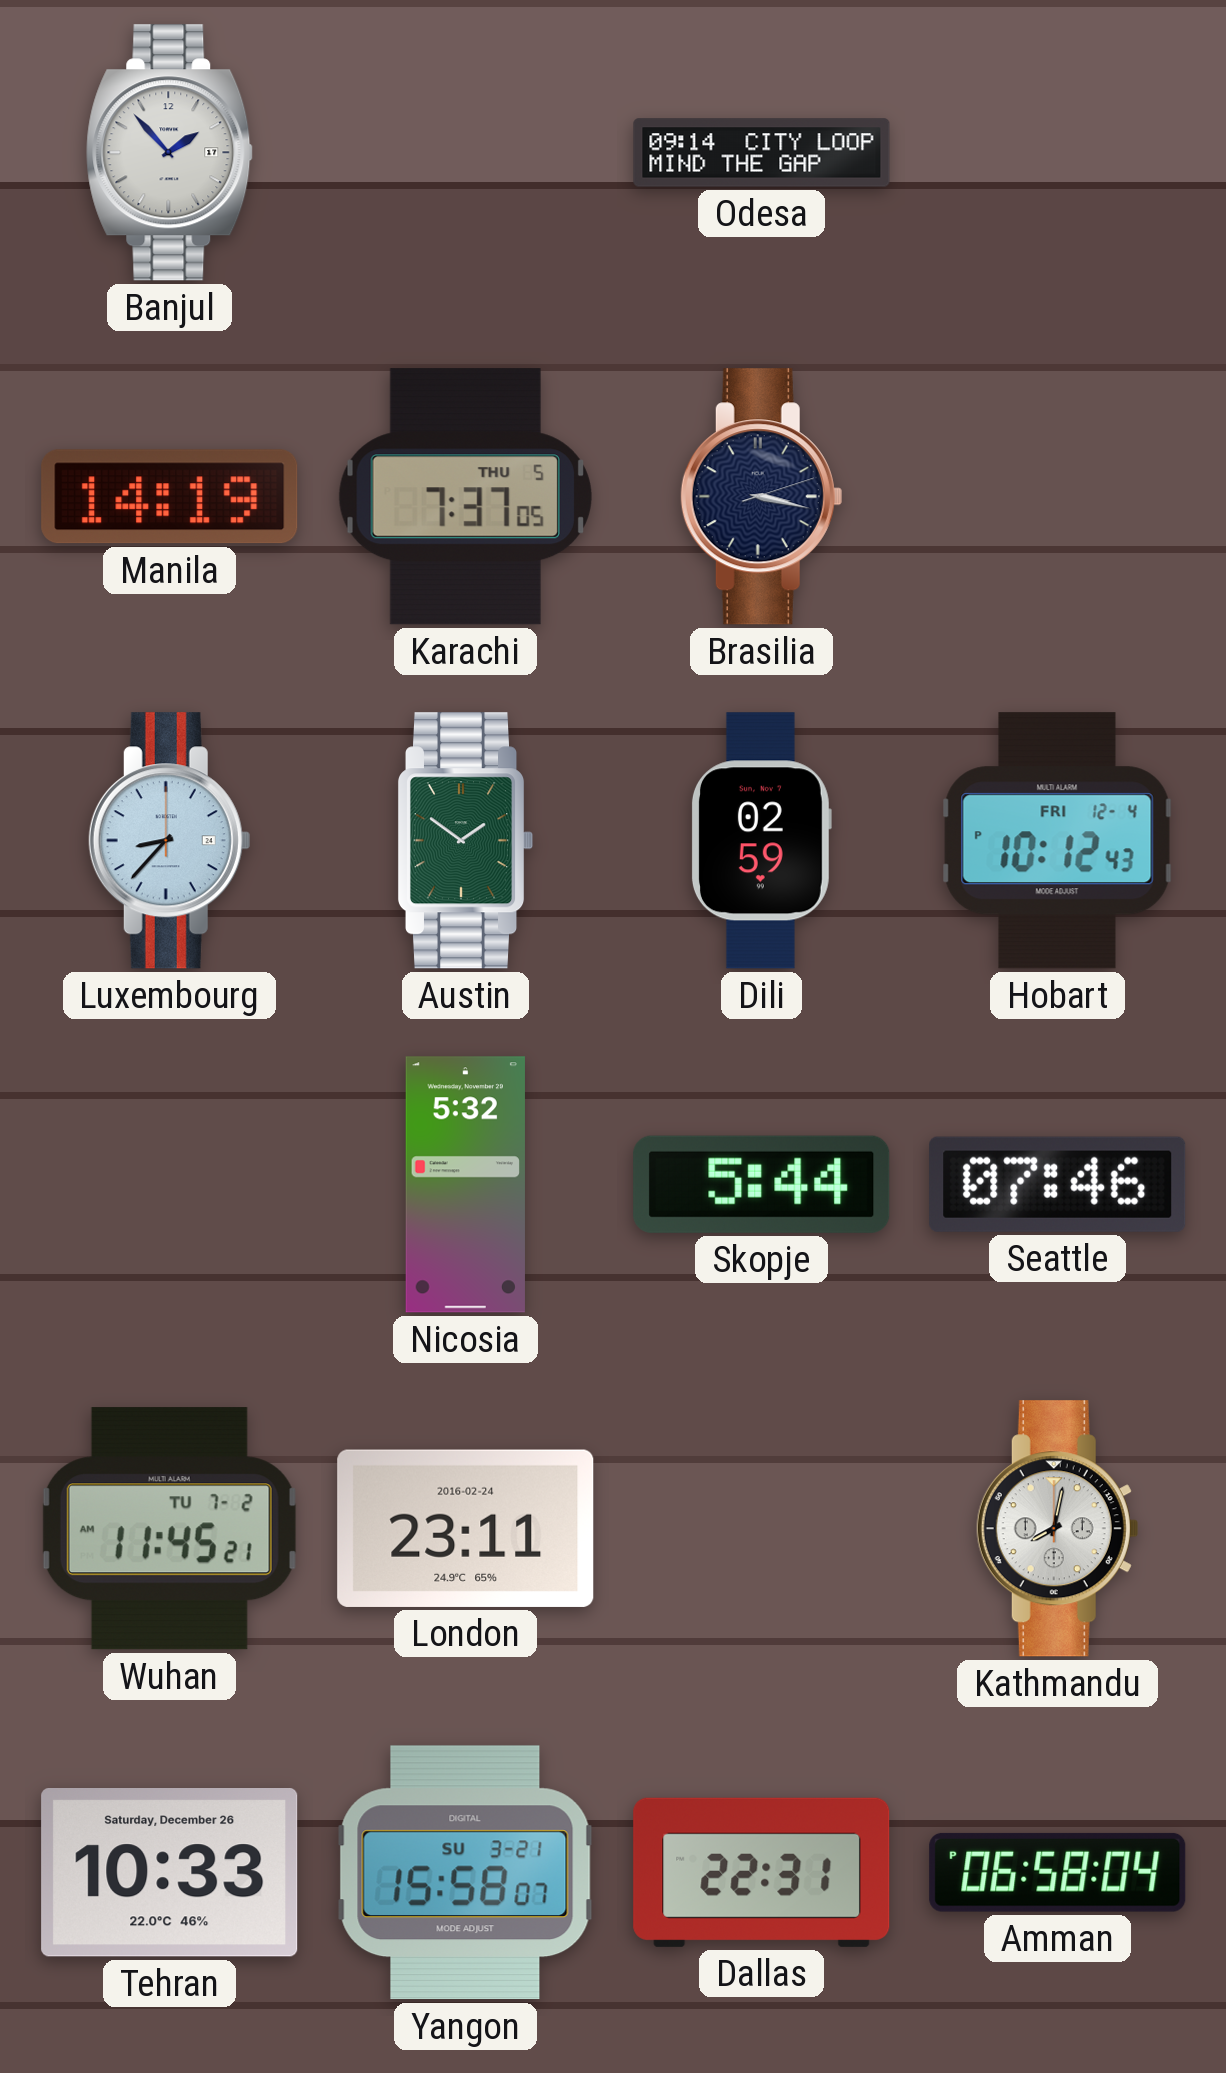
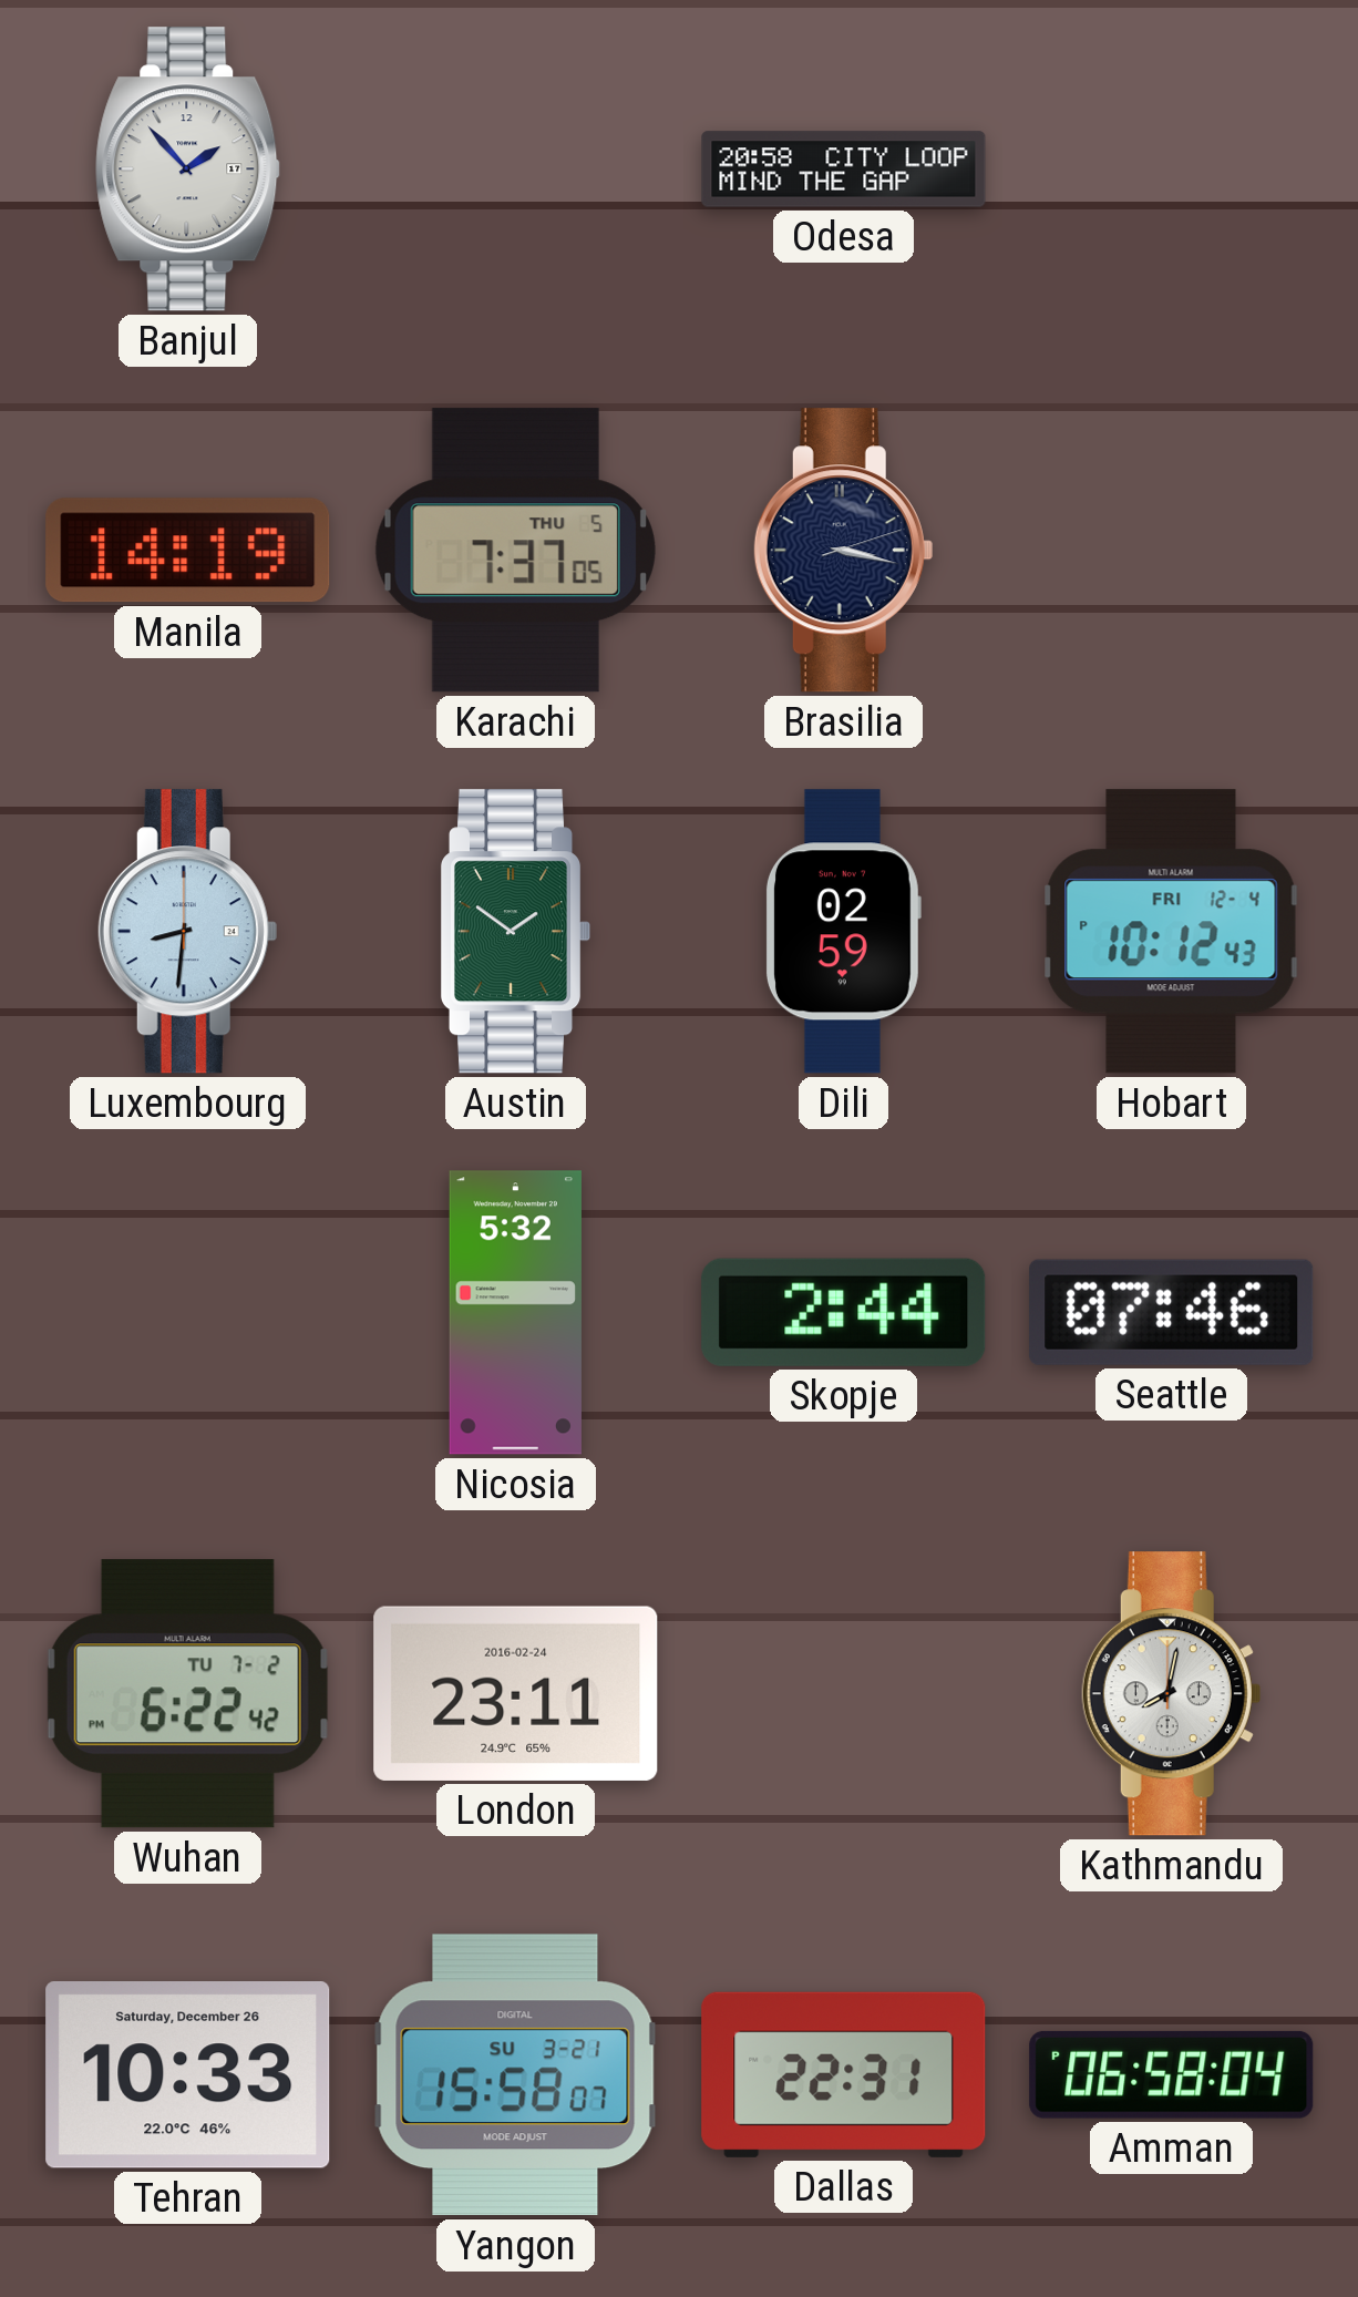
Odesa: 09:14 -> 20:58
Luxembourg: 8:37 -> 8:31
Skopje: 5:44 -> 2:44
Wuhan: 11:45 -> 6:22
